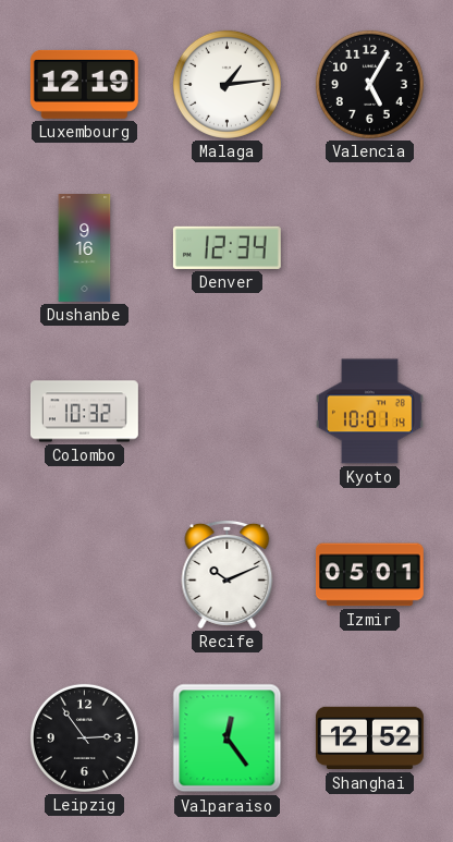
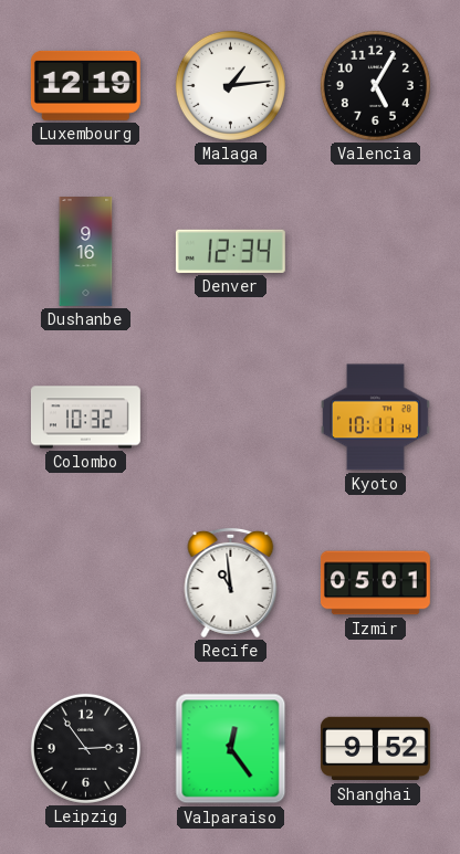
Kyoto: 10:01 -> 10:11
Recife: 10:11 -> 10:59
Shanghai: 12:52 -> 9:52
